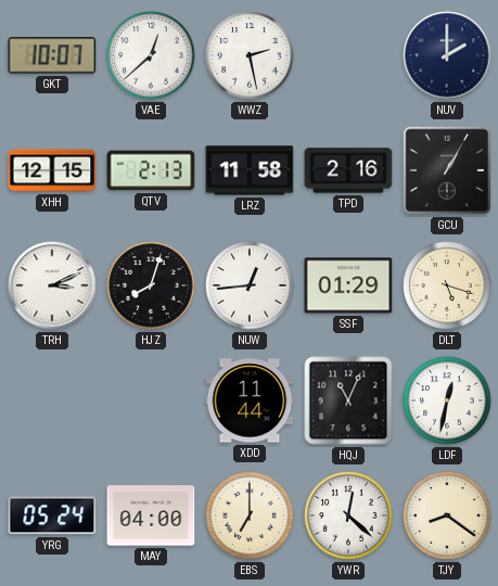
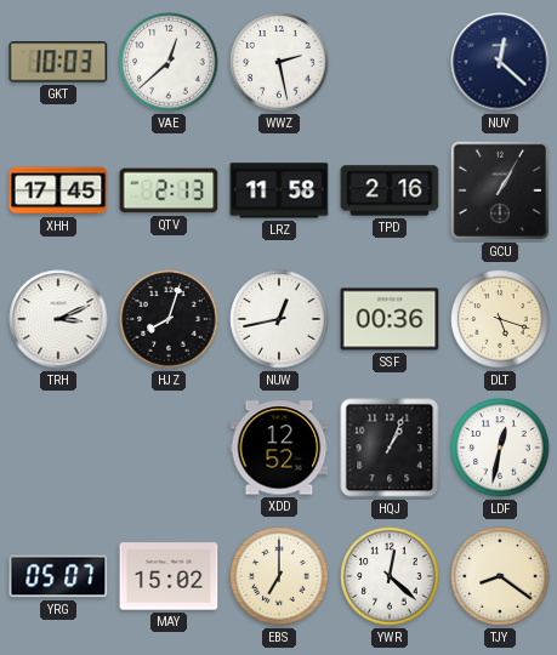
GKT: 10:07 -> 10:03
NUV: 2:00 -> 12:22
XHH: 12:15 -> 17:45
NUW: 12:44 -> 12:43
SSF: 01:29 -> 00:36
XDD: 11:44 -> 12:52
HQJ: 11:04 -> 1:04
YRG: 05:24 -> 05:07
MAY: 04:00 -> 15:02
